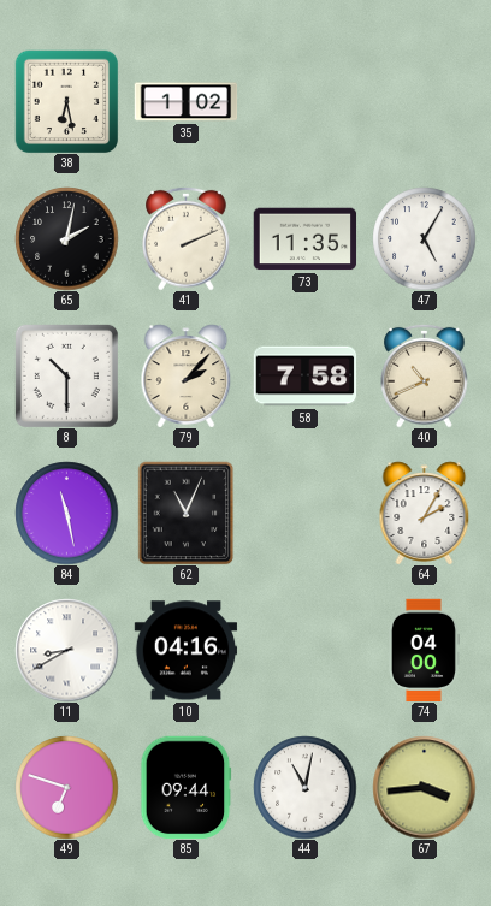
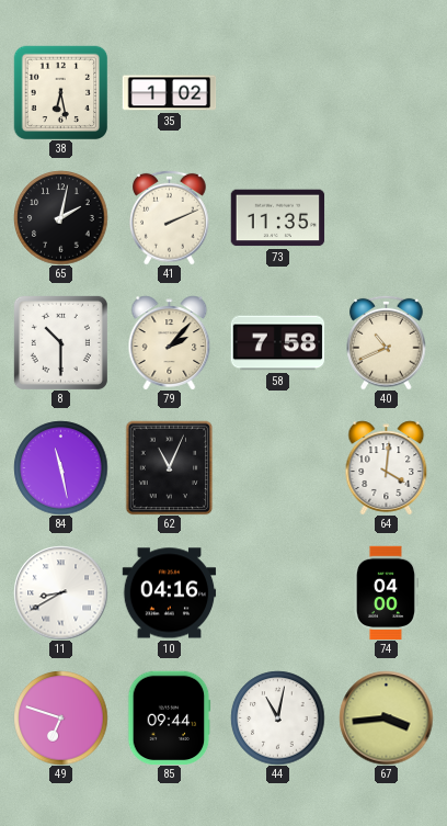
47: 5:05 -> none
64: 2:05 -> 4:01
